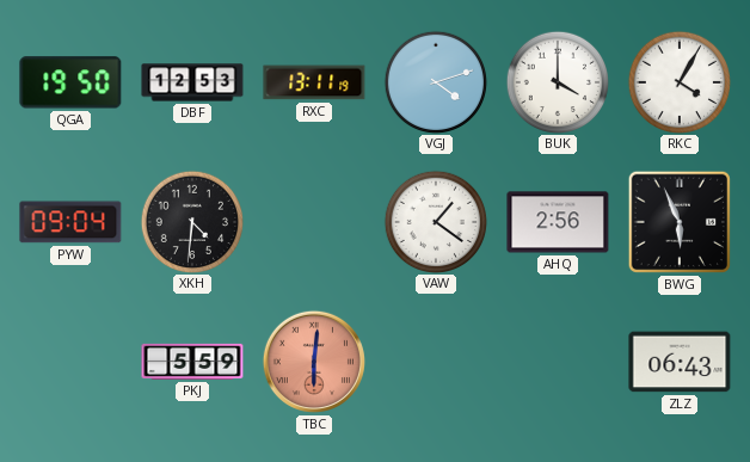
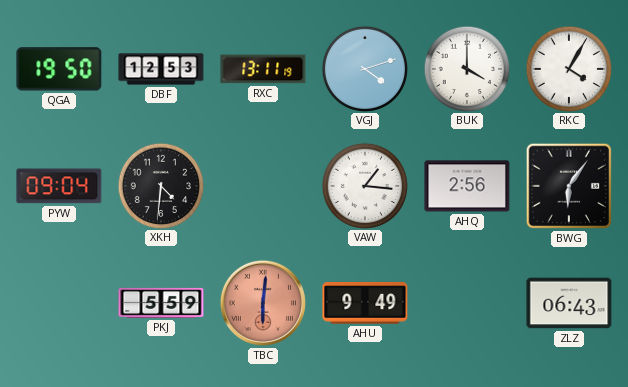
VAW: 1:21 -> 1:16
BWG: 5:56 -> 6:06
AHU: none -> 9:49
